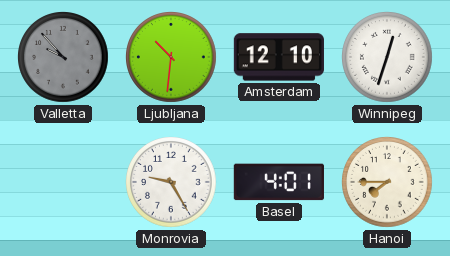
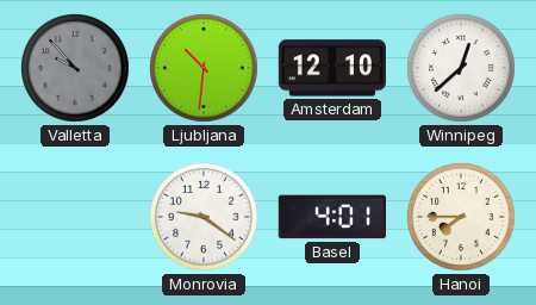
Winnipeg: 12:33 -> 12:38
Monrovia: 9:25 -> 9:21
